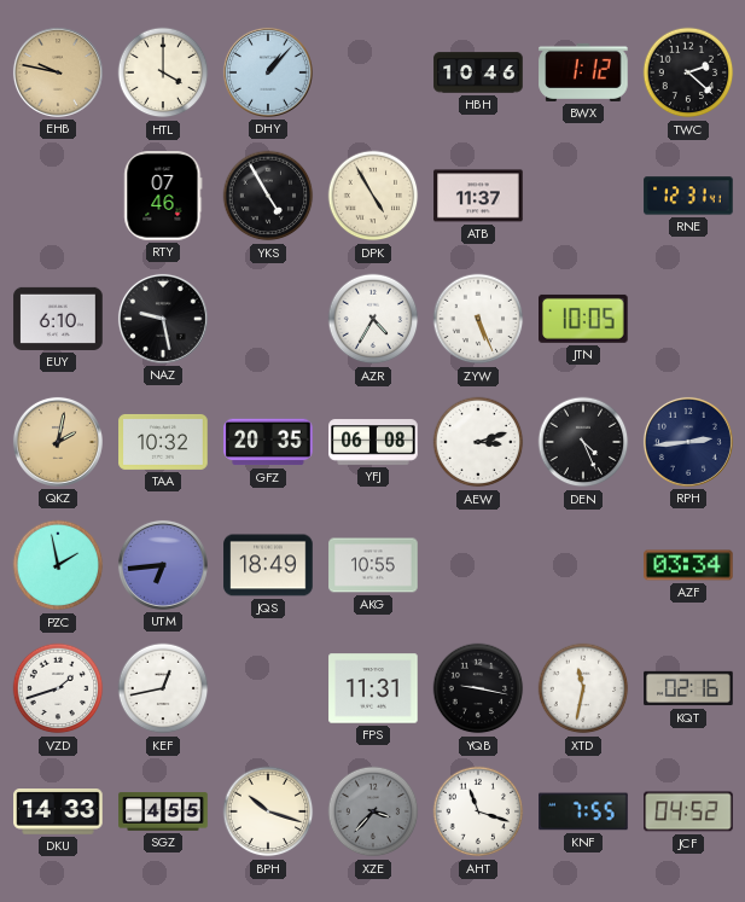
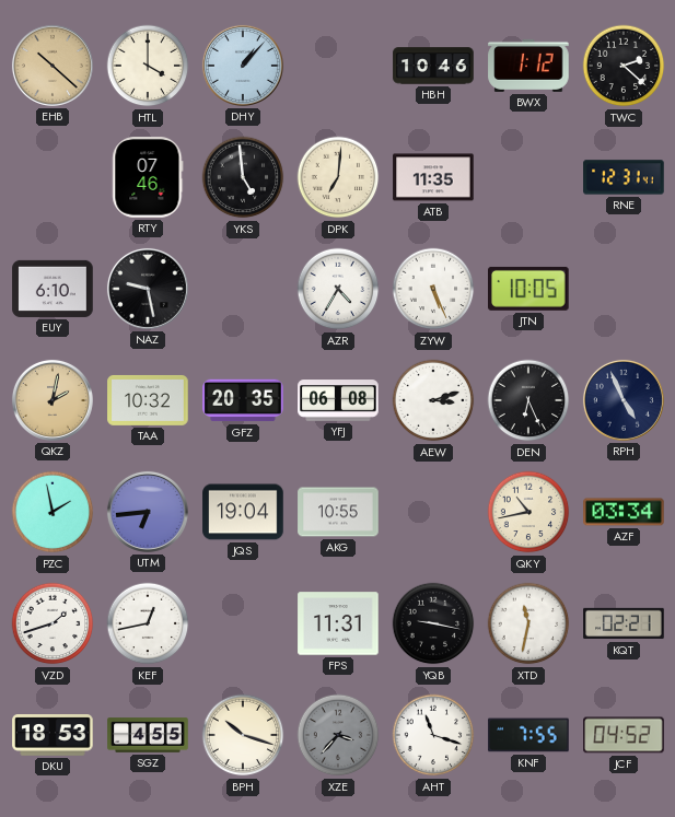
EHB: 9:47 -> 10:22
YKS: 4:55 -> 4:59
DPK: 4:55 -> 7:01
ATB: 11:37 -> 11:35
DEN: 4:26 -> 6:26
RPH: 2:44 -> 4:56
JQS: 18:49 -> 19:04
QKY: none -> 10:43
KQT: 02:16 -> 02:21
DKU: 14:33 -> 18:53
